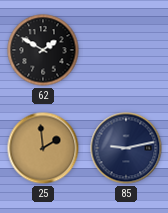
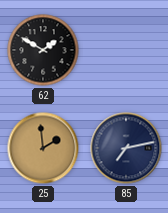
85: 9:13 -> 7:13
